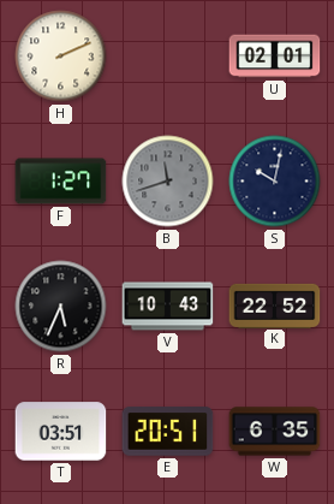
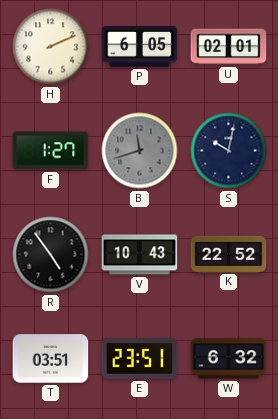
P: none -> 6:05
R: 5:34 -> 4:54
E: 20:51 -> 23:51
W: 6:35 -> 6:32
